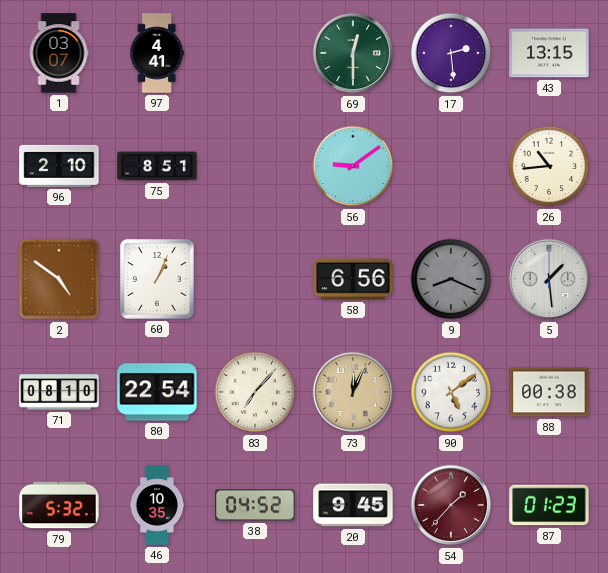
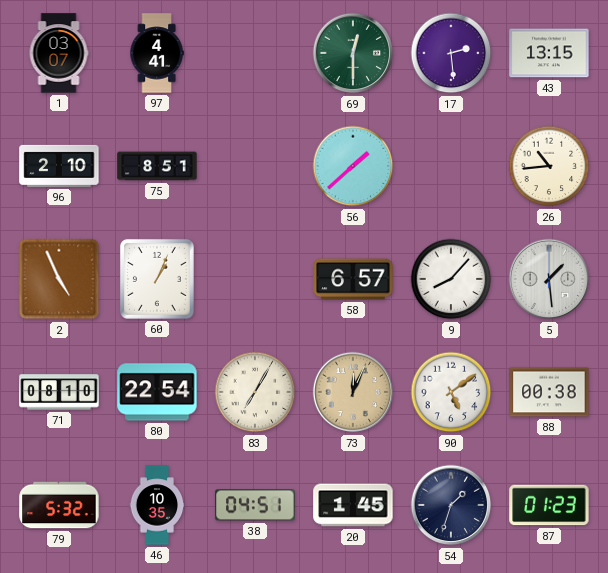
56: 9:09 -> 1:38
2: 4:51 -> 4:56
58: 6:56 -> 6:57
9: 8:19 -> 8:07
9 dial: grey -> white
83: 7:07 -> 7:05
38: 04:52 -> 04:51
20: 9:45 -> 1:45
54: 1:37 -> 1:33
54 dial: burgundy -> navy
